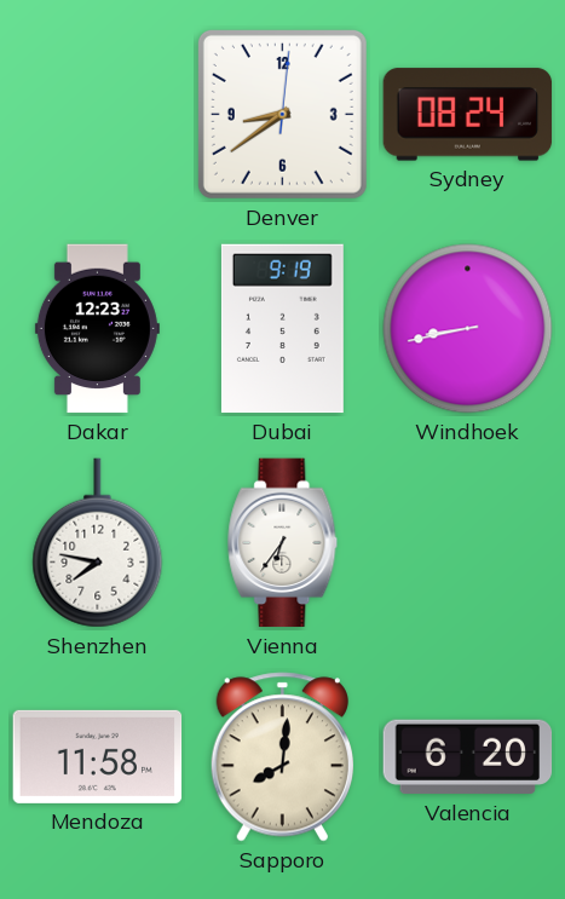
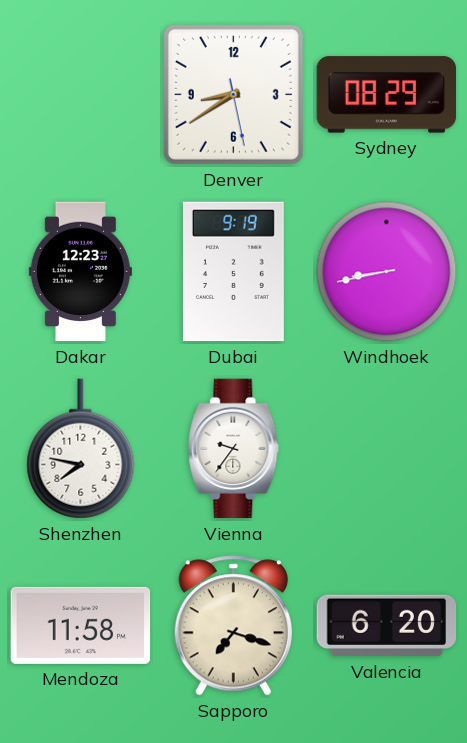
Denver: 8:39:01 -> 8:39:28
Sydney: 08:24 -> 08:29
Vienna: 6:36 -> 9:36
Sapporo: 8:01 -> 7:18
